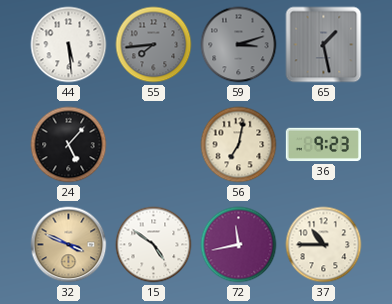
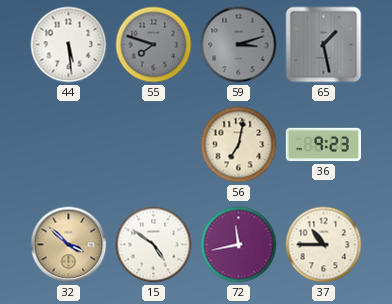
55: 7:44 -> 7:48
24: 5:07 -> none
32: 3:49 -> 3:52
